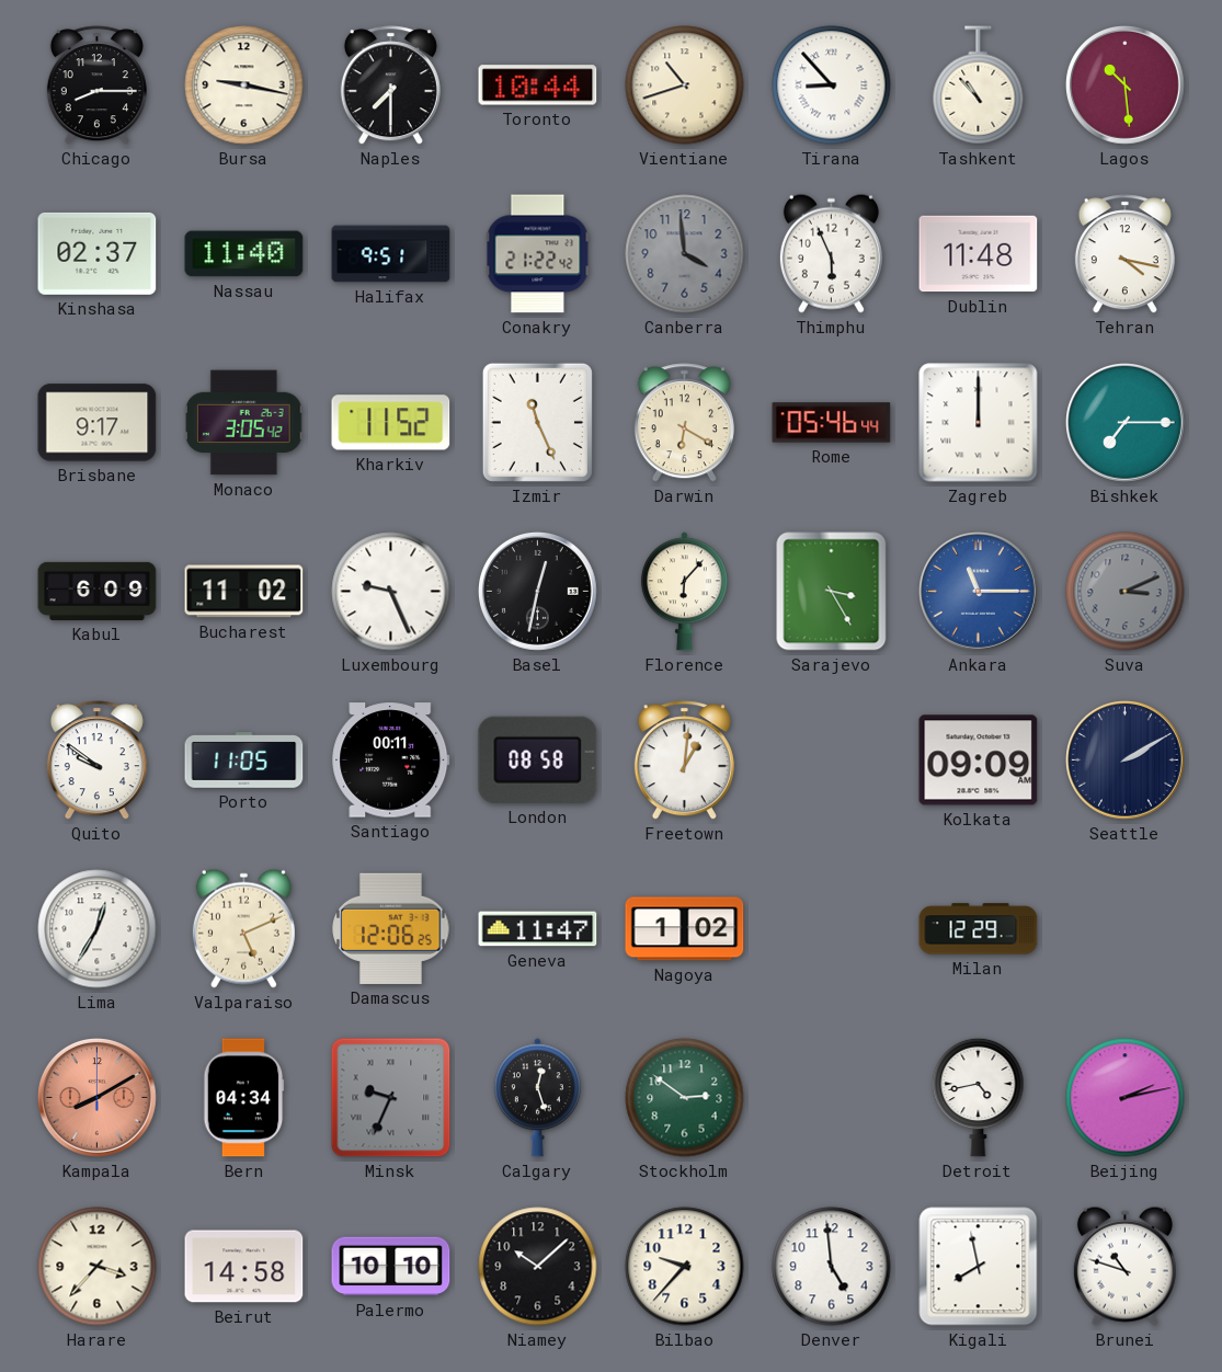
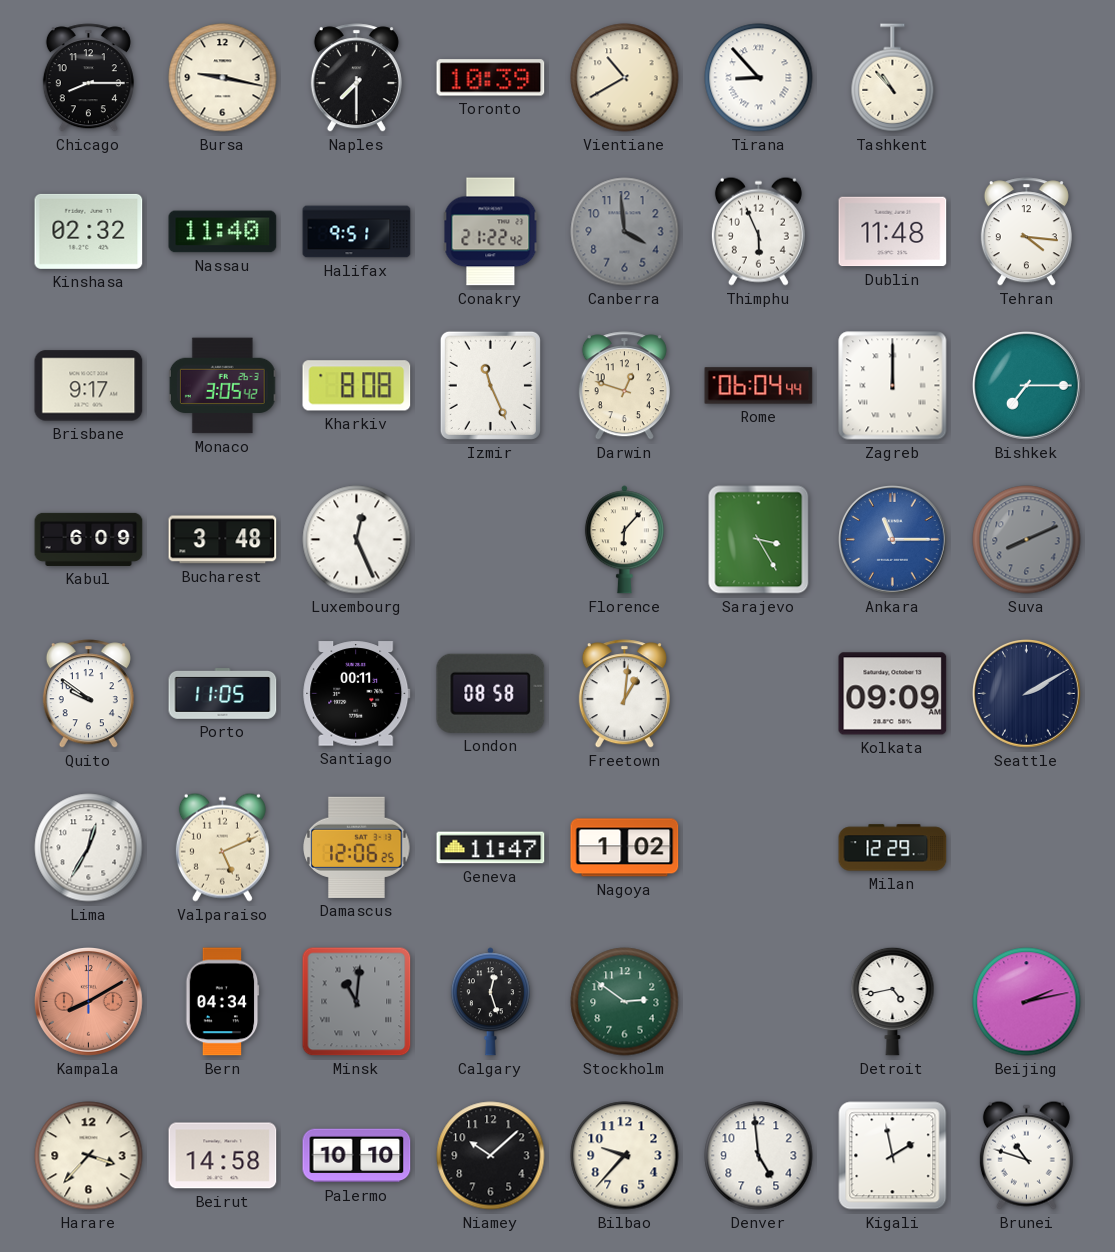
Toronto: 10:44 -> 10:39
Vientiane: 10:42 -> 10:40
Lagos: 10:29 -> none
Kinshasa: 02:37 -> 02:32
Tehran: 4:17 -> 4:16
Kharkiv: 11:52 -> 8:08
Darwin: 6:20 -> 12:48
Rome: 05:46 -> 06:04
Bucharest: 11:02 -> 3:48
Luxembourg: 9:26 -> 12:26
Basel: 12:32 -> none
Suva: 3:11 -> 8:11
Minsk: 9:34 -> 11:01
Kigali: 7:58 -> 1:58
